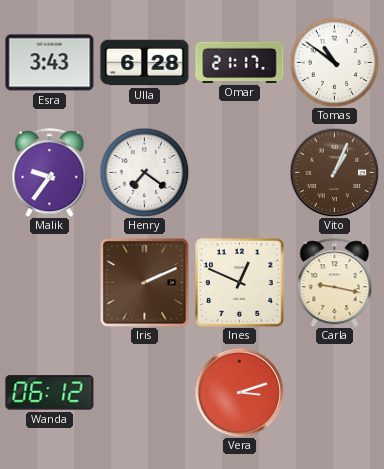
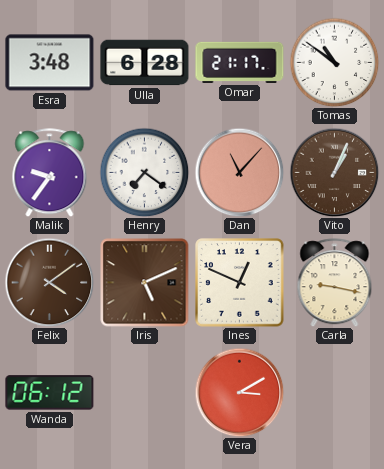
Esra: 3:43 -> 3:48
Dan: none -> 11:07
Felix: none -> 4:09
Iris: 2:11 -> 5:11
Vera: 3:12 -> 3:10
